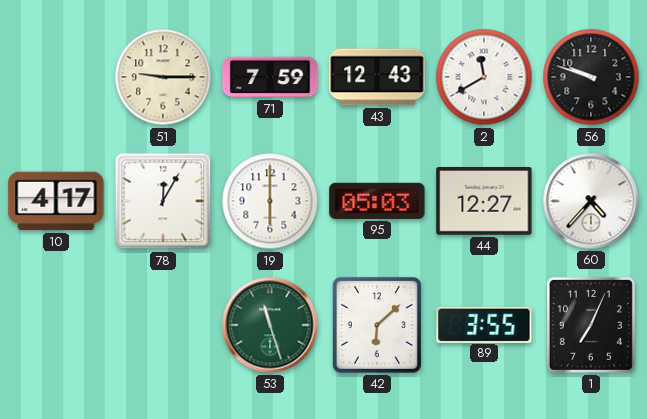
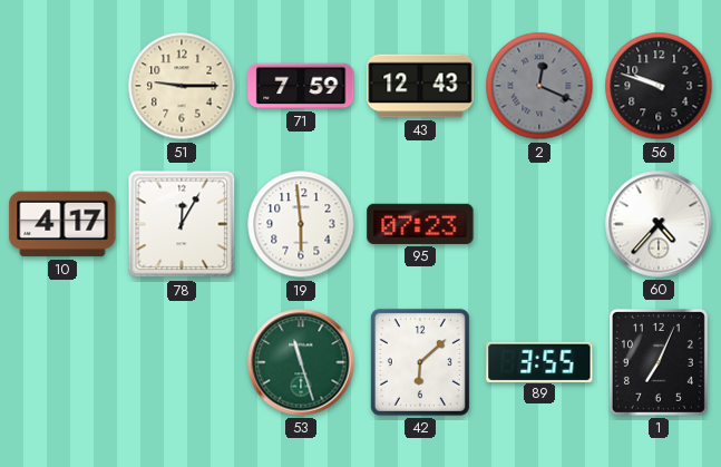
2: 11:40 -> 12:19
2 dial: white -> grey
19: 6:00 -> 5:59
95: 05:03 -> 07:23
44: 12:27 -> none
